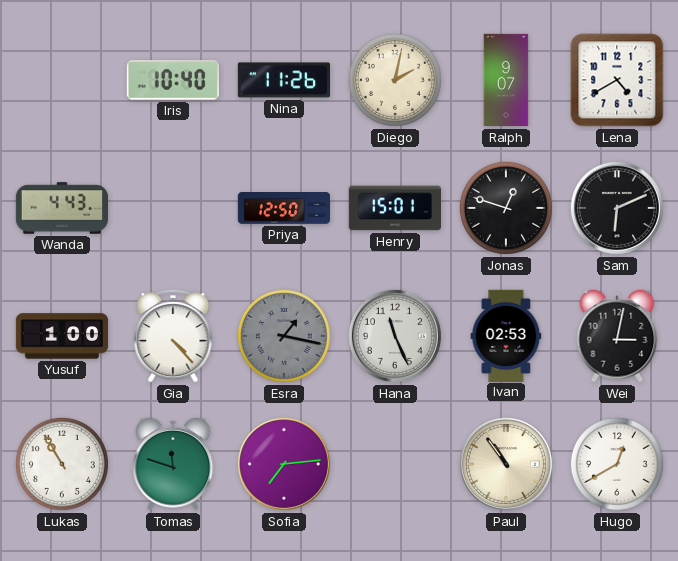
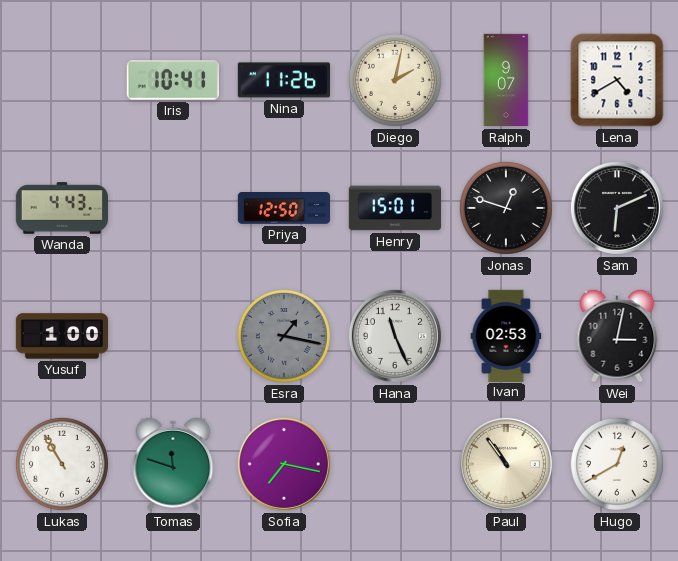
Iris: 10:40 -> 10:41
Gia: 4:23 -> none
Sofia: 7:14 -> 7:17
